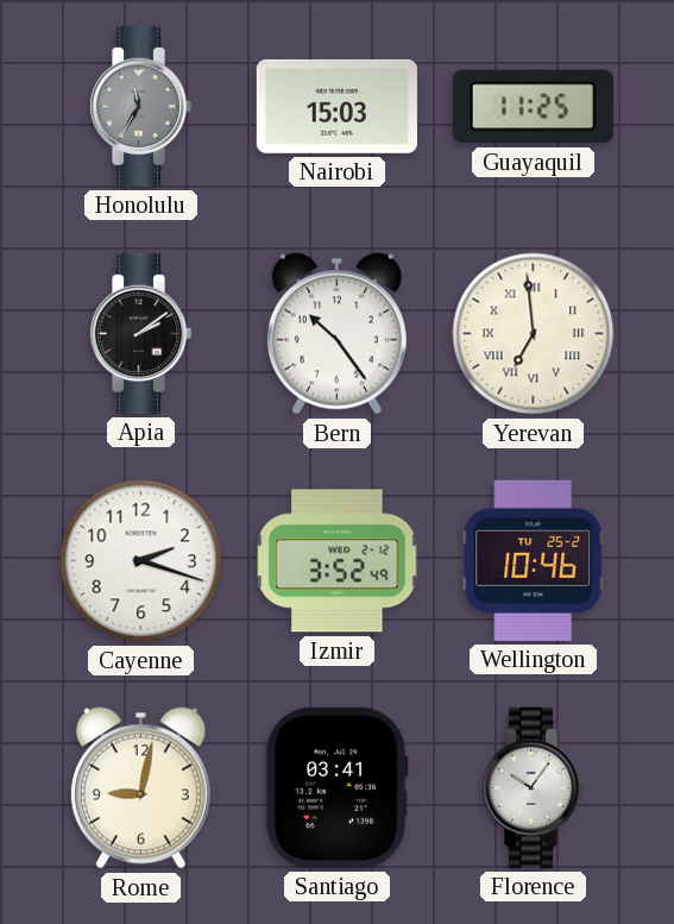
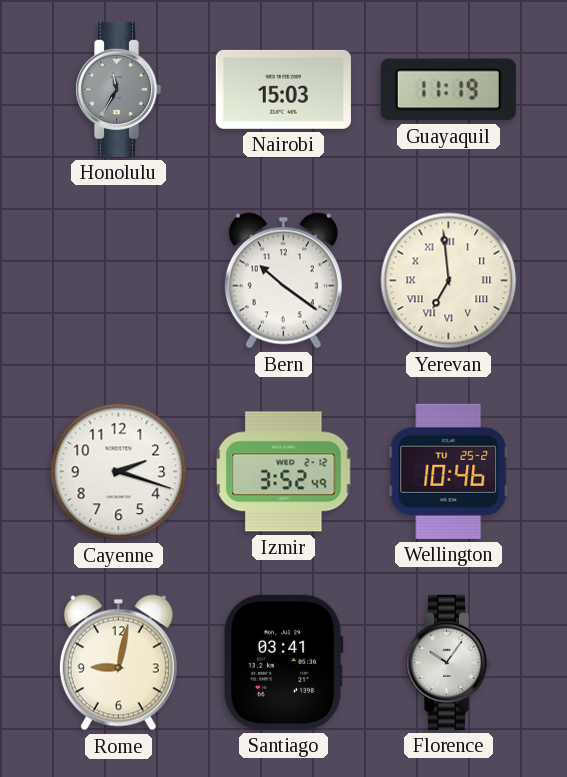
Guayaquil: 11:25 -> 11:19
Apia: 2:09 -> none
Bern: 10:24 -> 10:21
